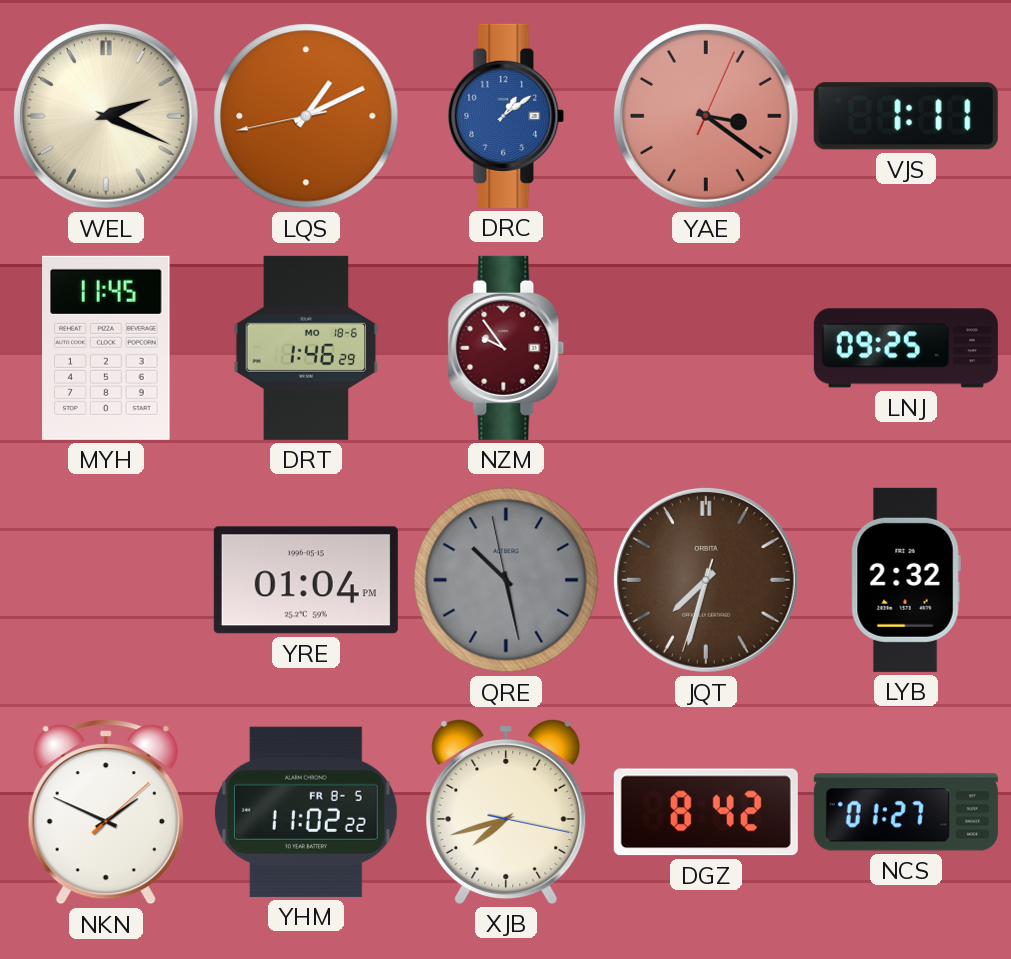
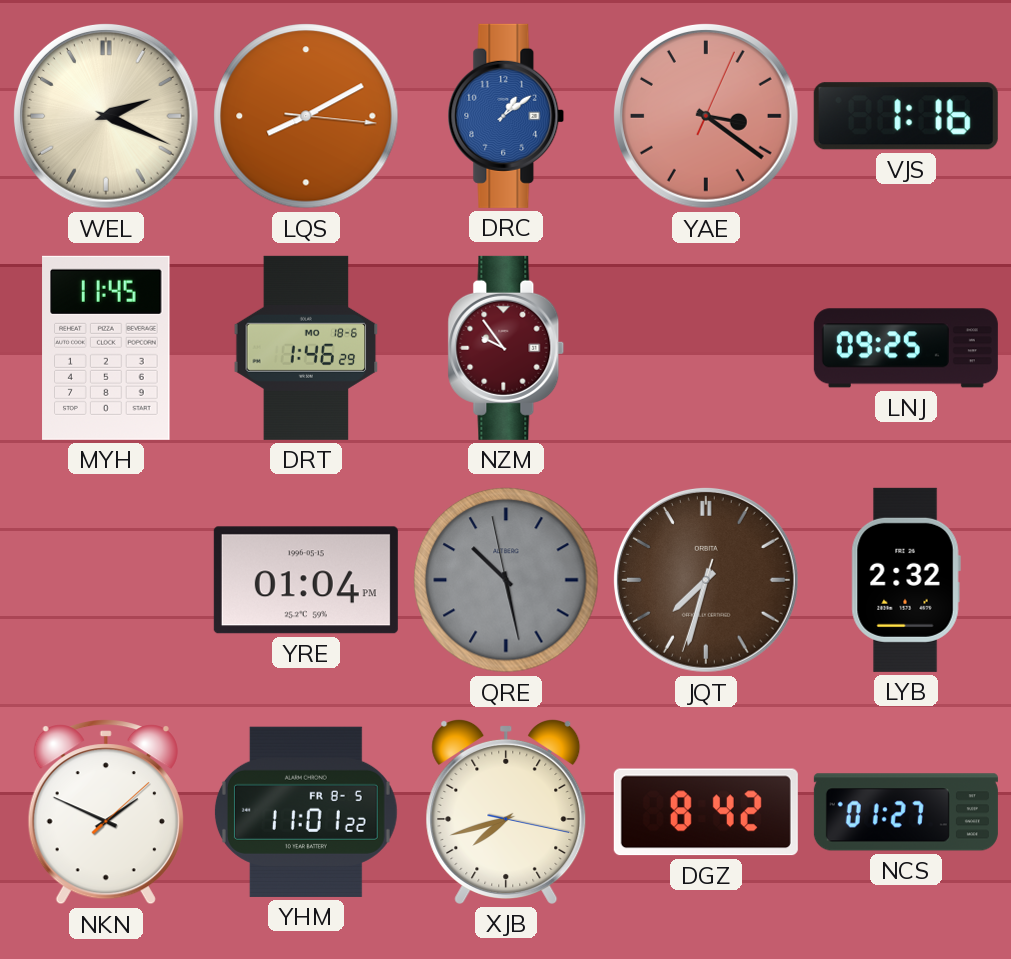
LQS: 1:10 -> 8:10
VJS: 1:11 -> 1:16
YHM: 11:02 -> 11:01
